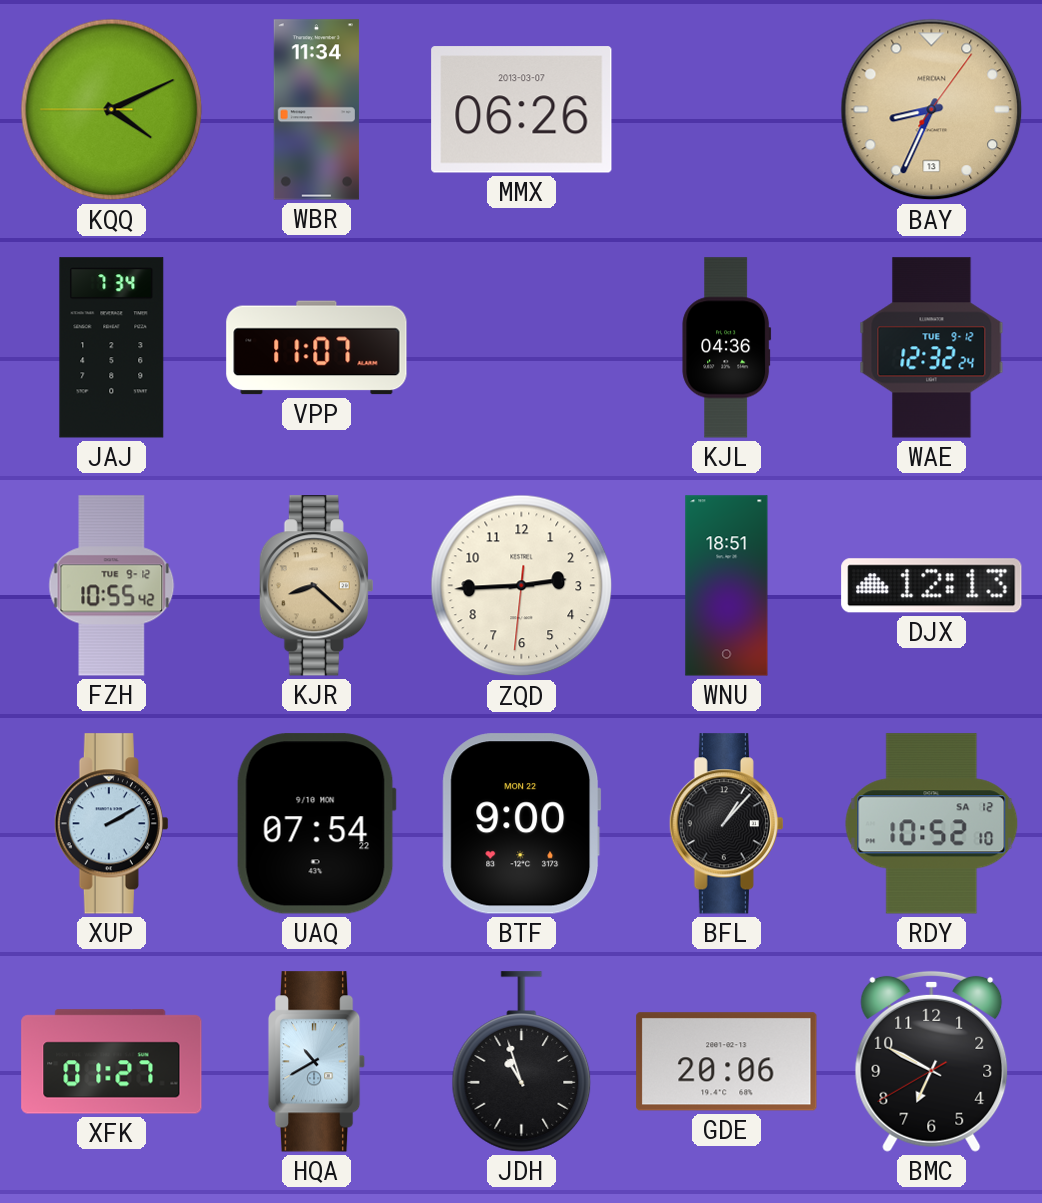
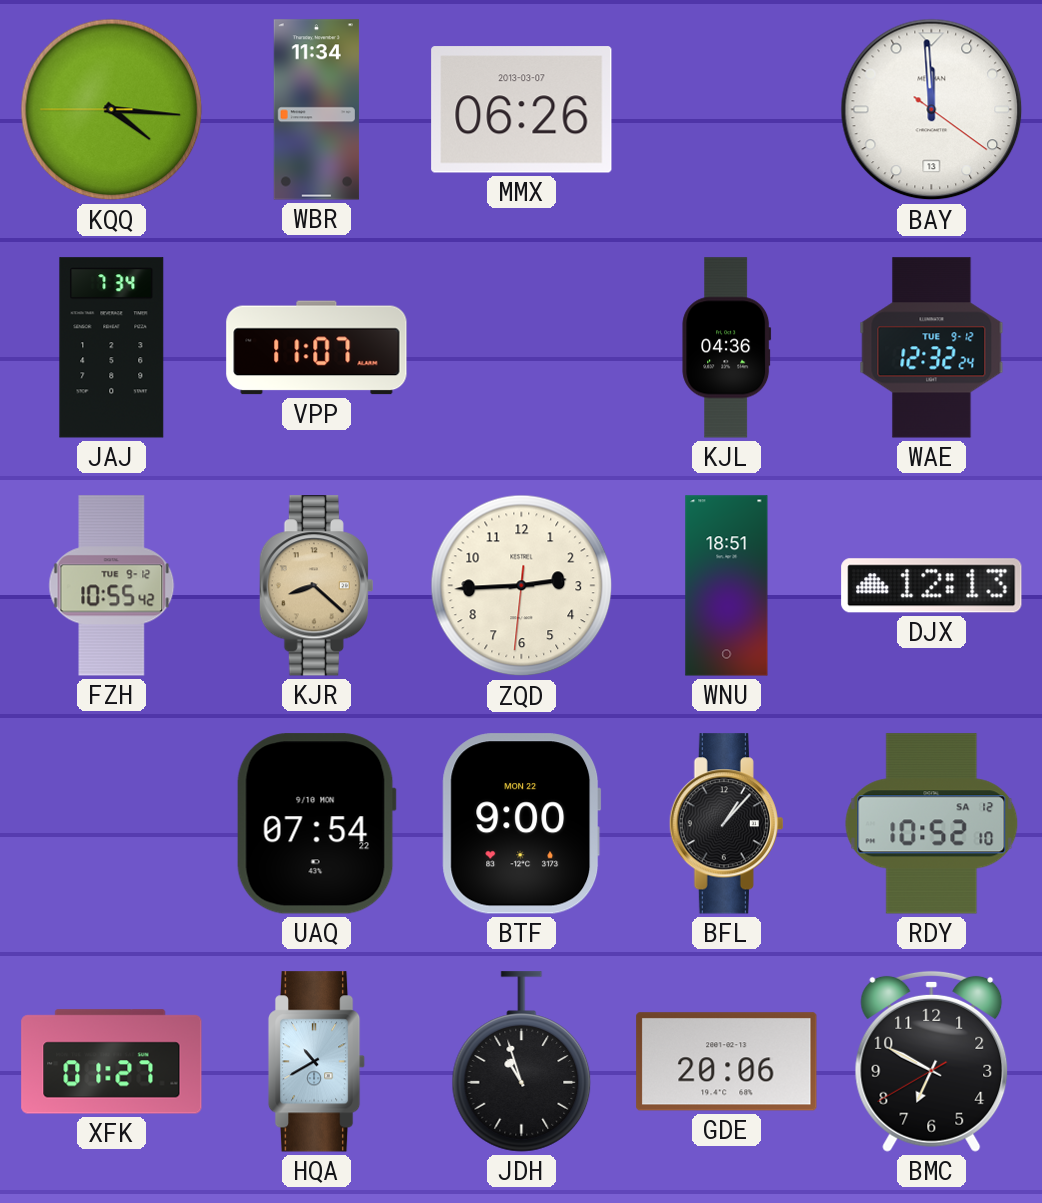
KQQ: 4:10 -> 4:15
BAY: 8:34 -> 11:59
BAY dial: champagne -> white
XUP: 2:10 -> none
